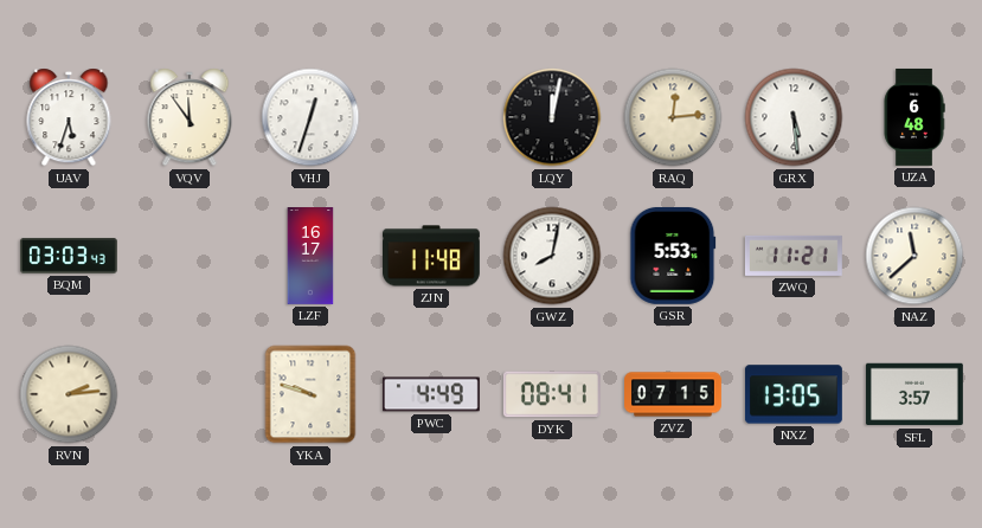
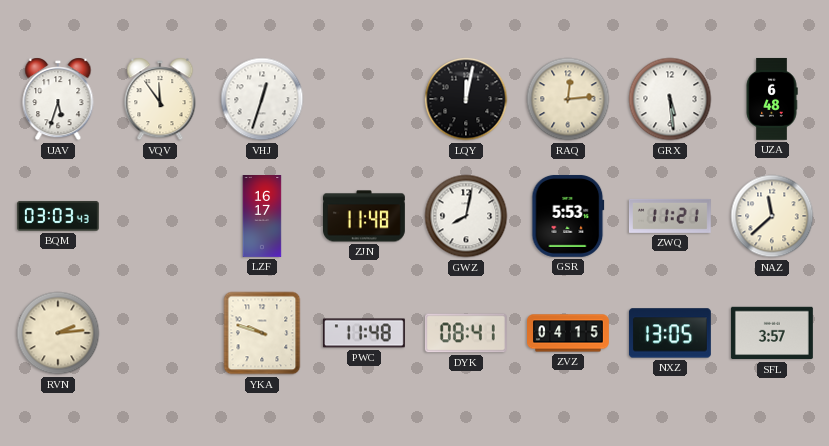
PWC: 4:49 -> 11:48
ZVZ: 07:15 -> 04:15
